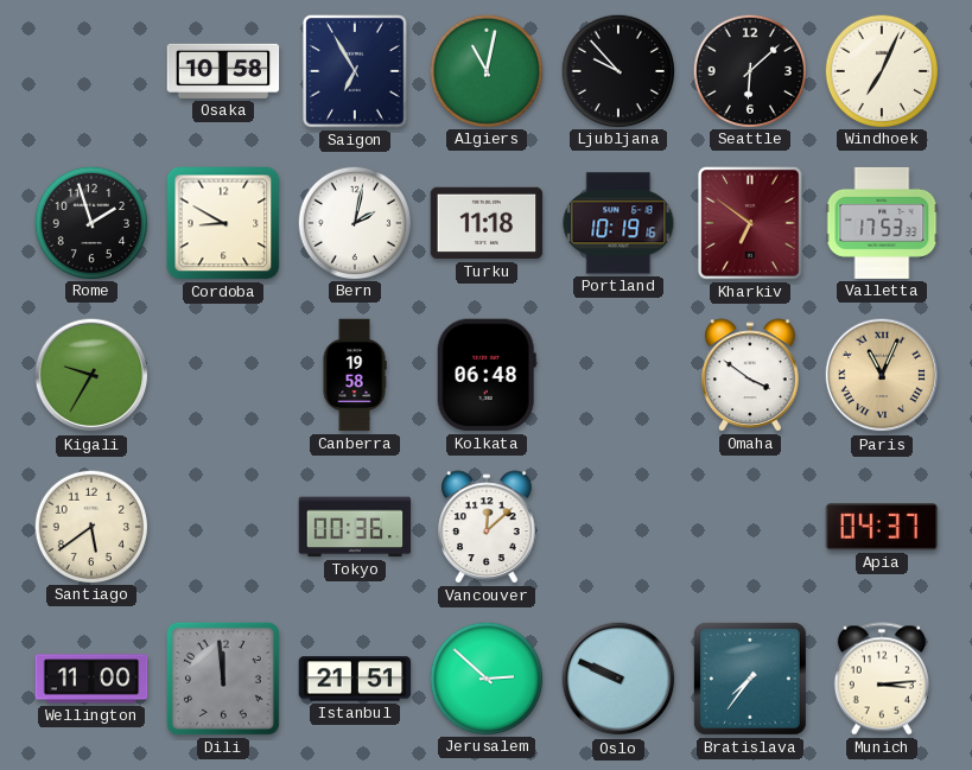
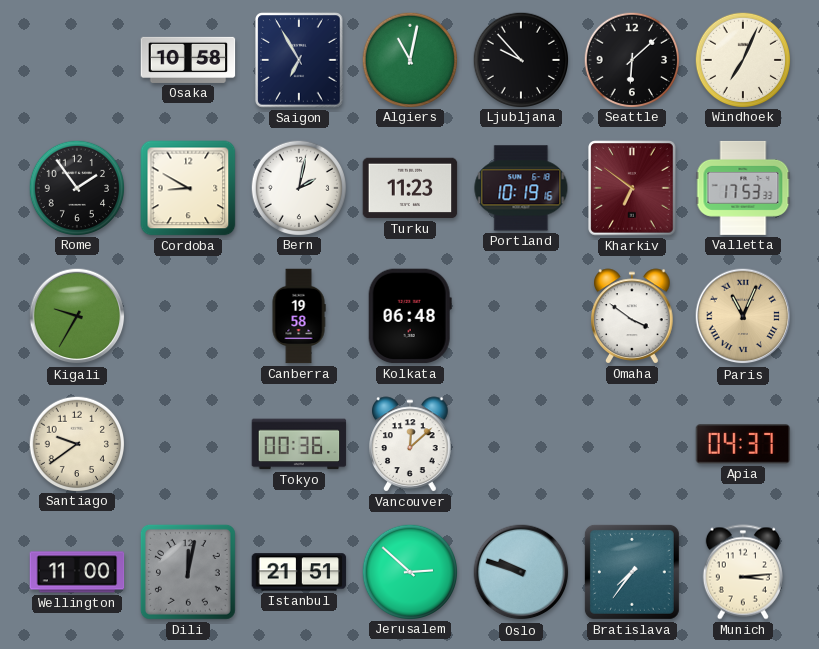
Rome: 1:57 -> 1:54
Turku: 11:18 -> 11:23
Santiago: 5:39 -> 9:39
Dili: 11:59 -> 12:02
Oslo: 9:49 -> 9:48
